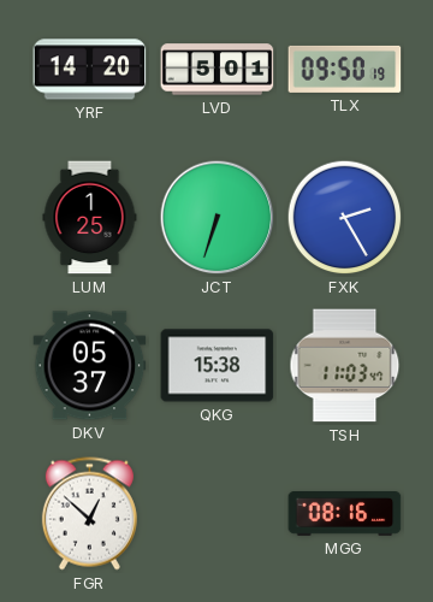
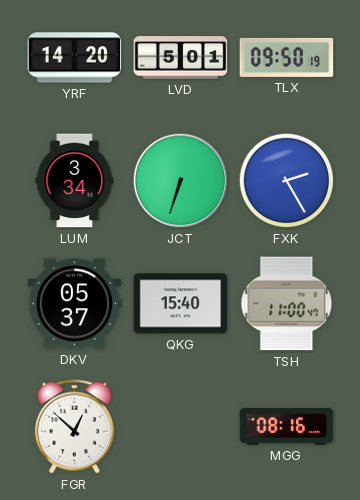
LUM: 1:25 -> 3:34
QKG: 15:38 -> 15:40
TSH: 11:03 -> 11:00
